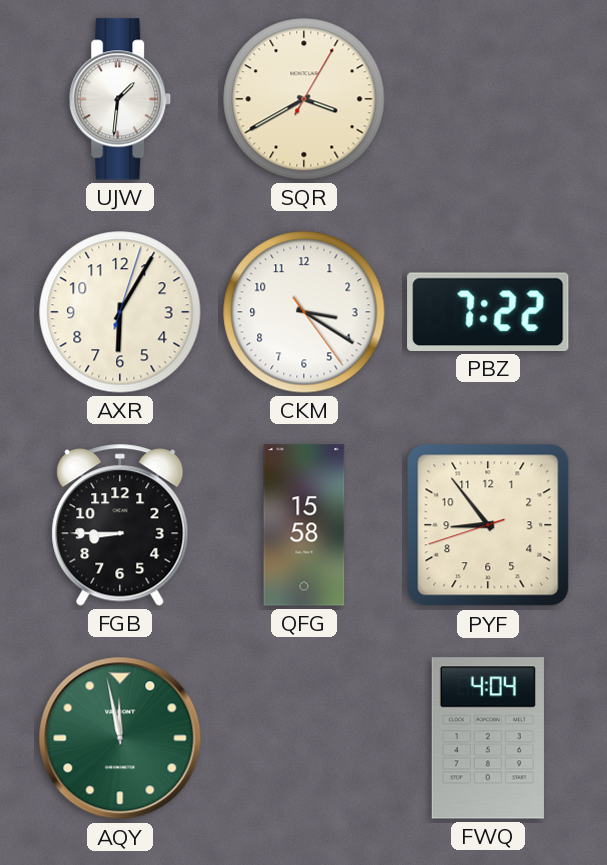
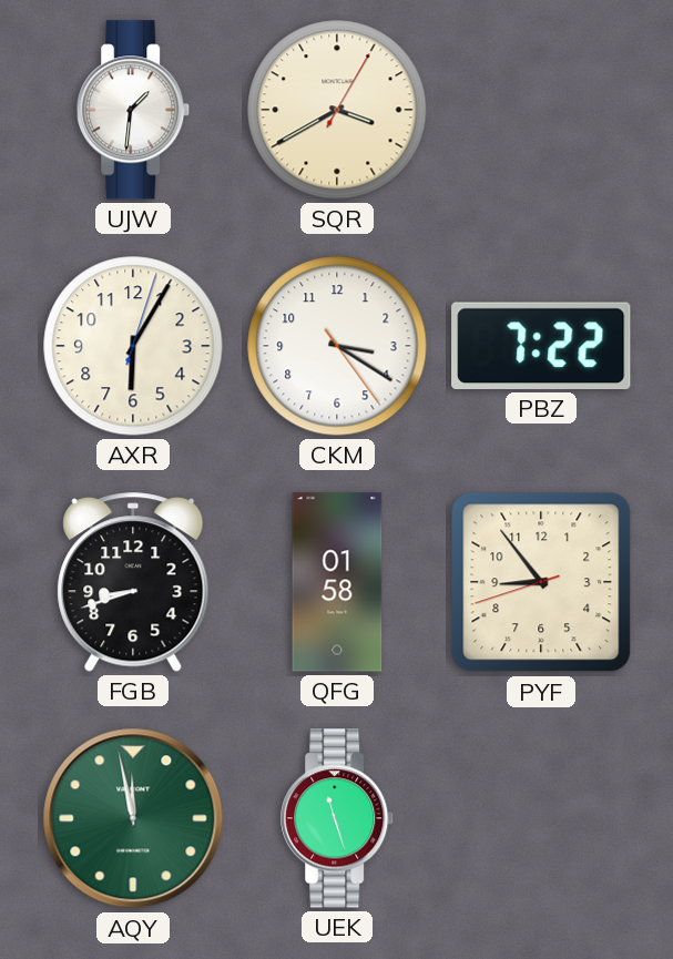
FGB: 8:45 -> 8:42
QFG: 15:58 -> 01:58
UEK: none -> 11:27
FWQ: 4:04 -> none
